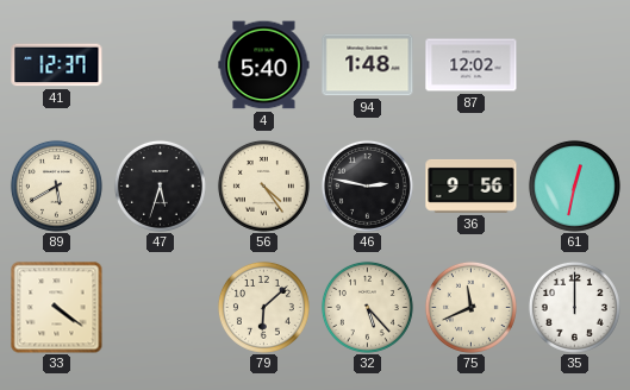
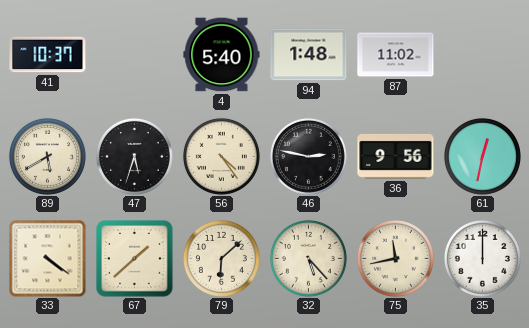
41: 12:37 -> 10:37
87: 12:02 -> 11:02
67: none -> 1:38
75: 11:41 -> 11:43
